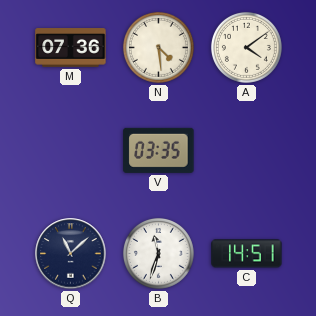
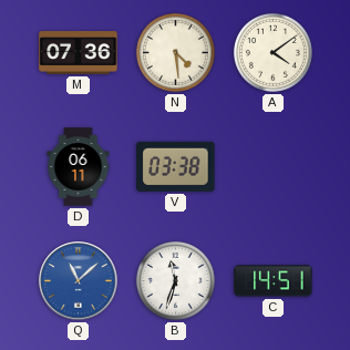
D: none -> 06:11
V: 03:35 -> 03:38
Q dial: navy -> blue
